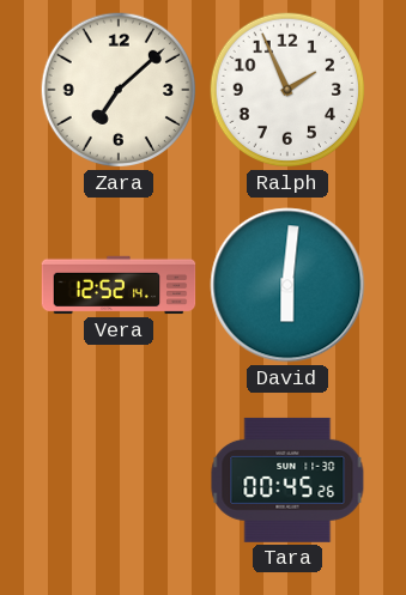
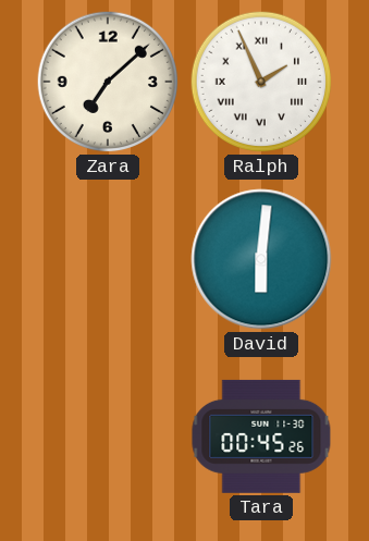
Ralph numerals: Arabic -> Roman
Vera: 12:52 -> none
